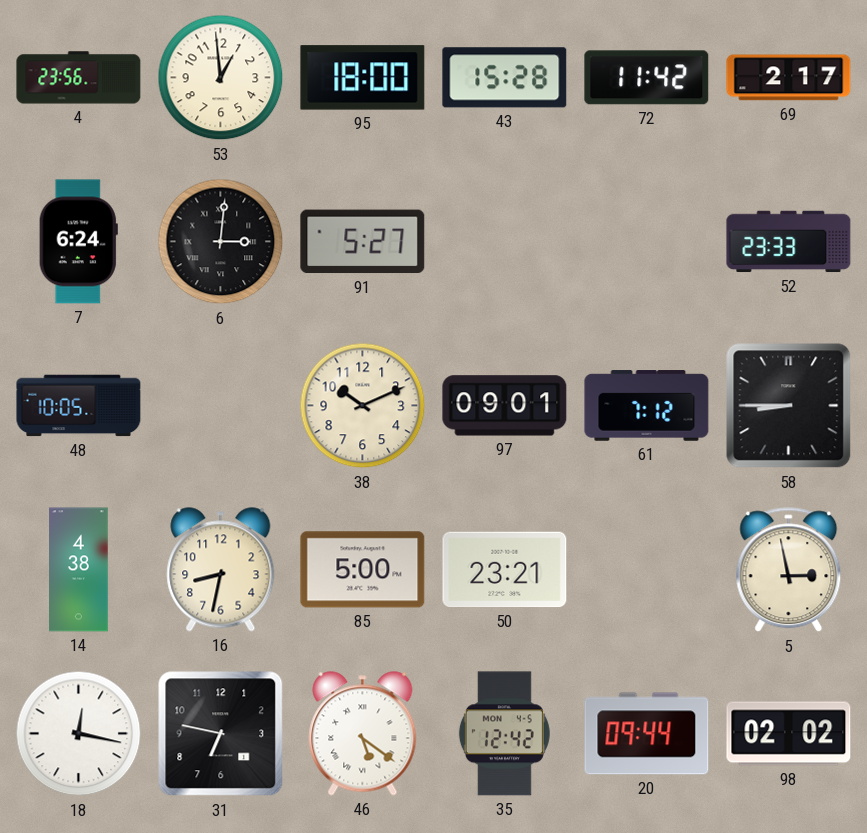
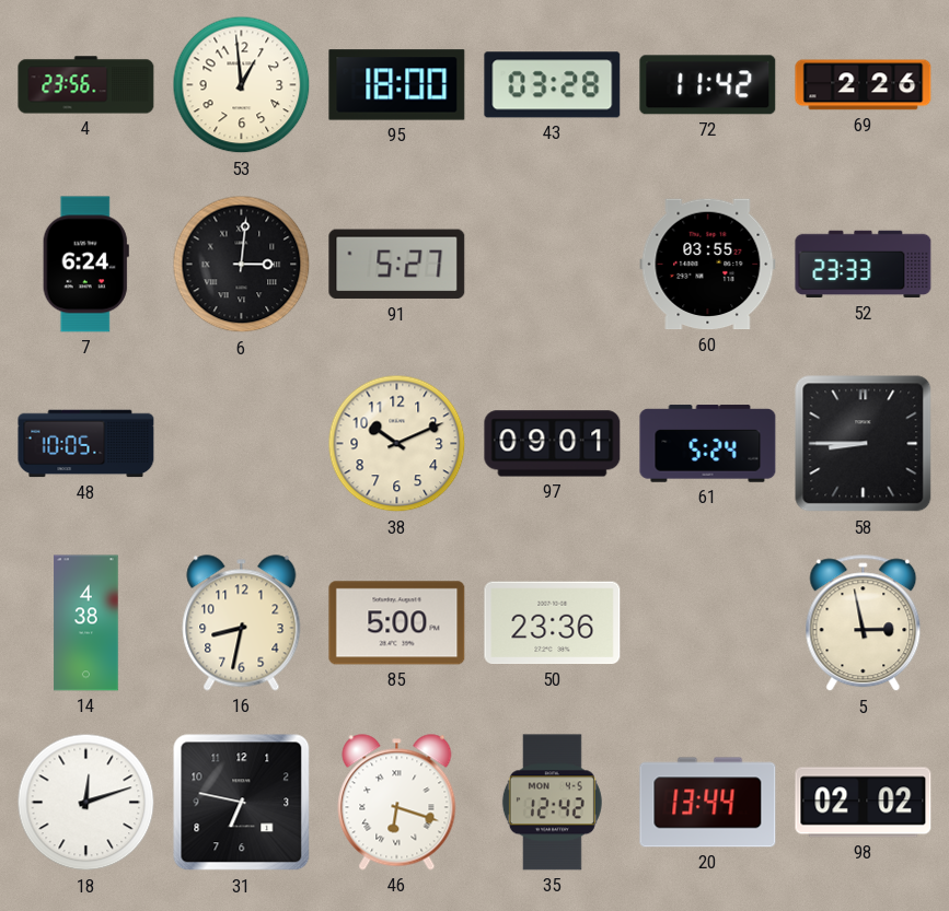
43: 15:28 -> 03:28
69: 2:17 -> 2:26
60: none -> 03:55
61: 7:12 -> 5:24
50: 23:21 -> 23:36
18: 12:17 -> 12:12
46: 5:21 -> 6:18
20: 09:44 -> 13:44
